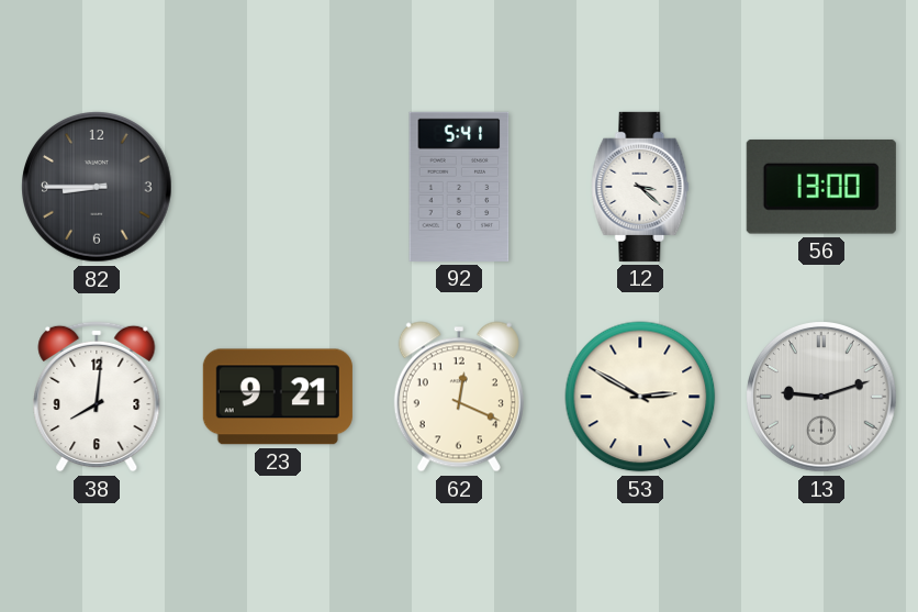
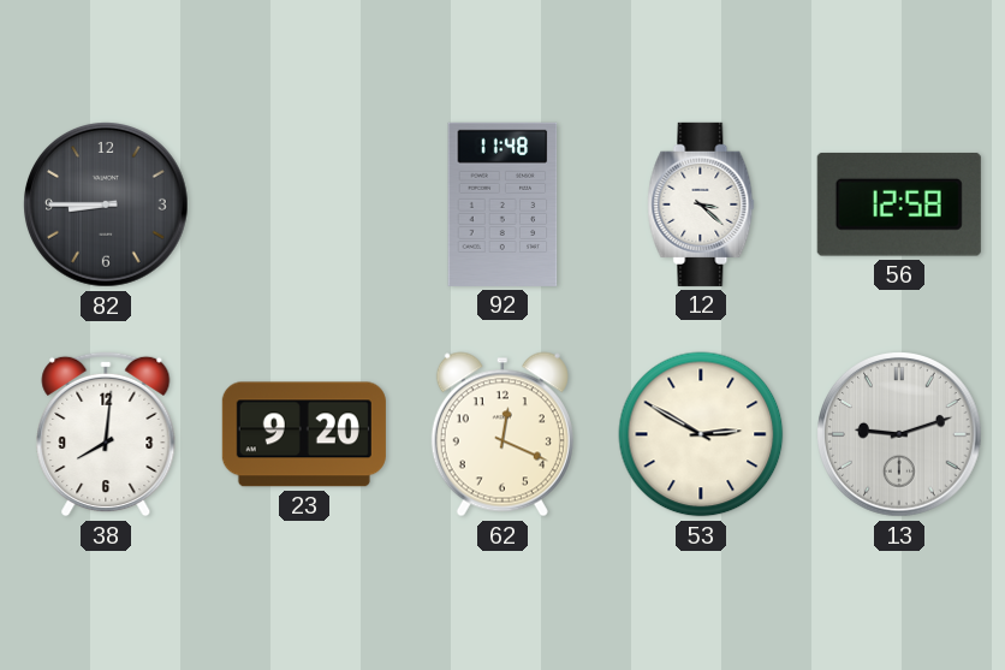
92: 5:41 -> 11:48
56: 13:00 -> 12:58
23: 9:21 -> 9:20
